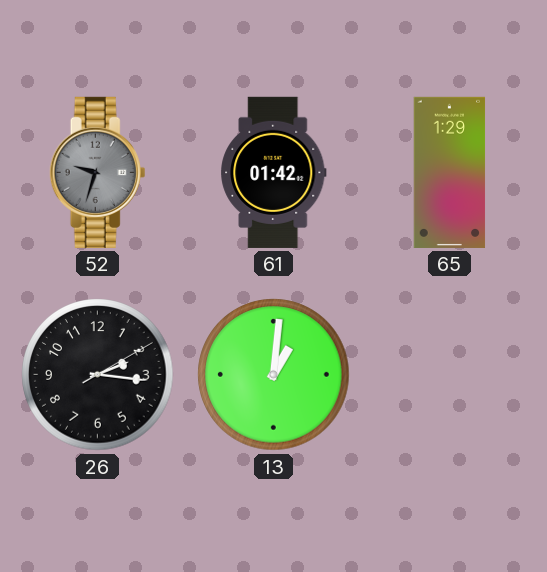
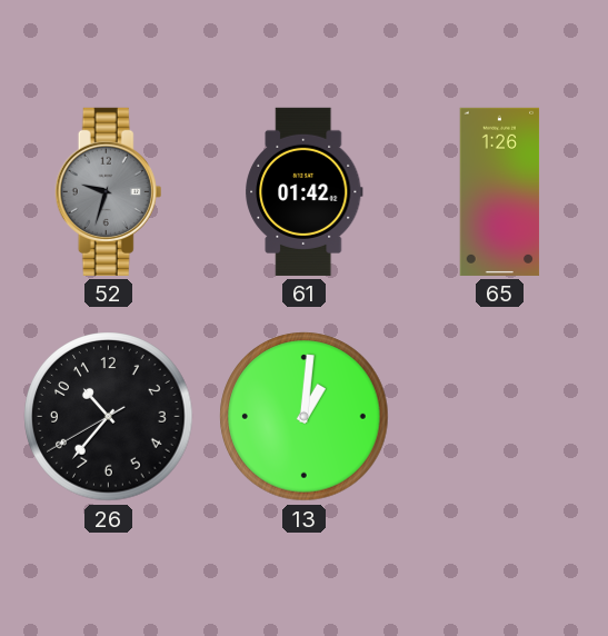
65: 1:29 -> 1:26
26: 2:16 -> 10:36
